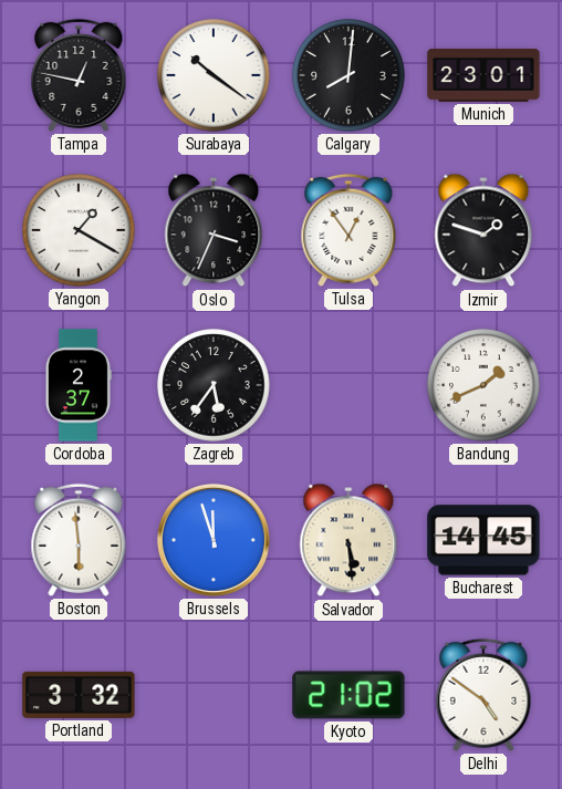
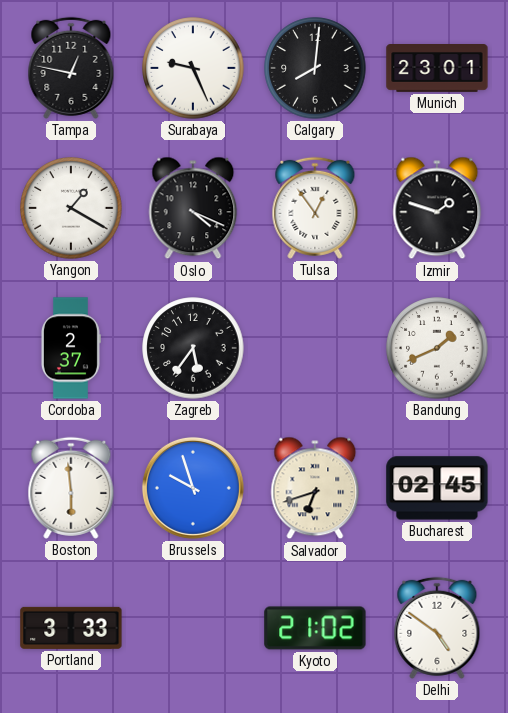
Surabaya: 10:21 -> 9:26
Oslo: 3:34 -> 4:19
Brussels: 11:57 -> 9:57
Salvador: 5:29 -> 6:42
Bucharest: 14:45 -> 02:45
Portland: 3:32 -> 3:33
